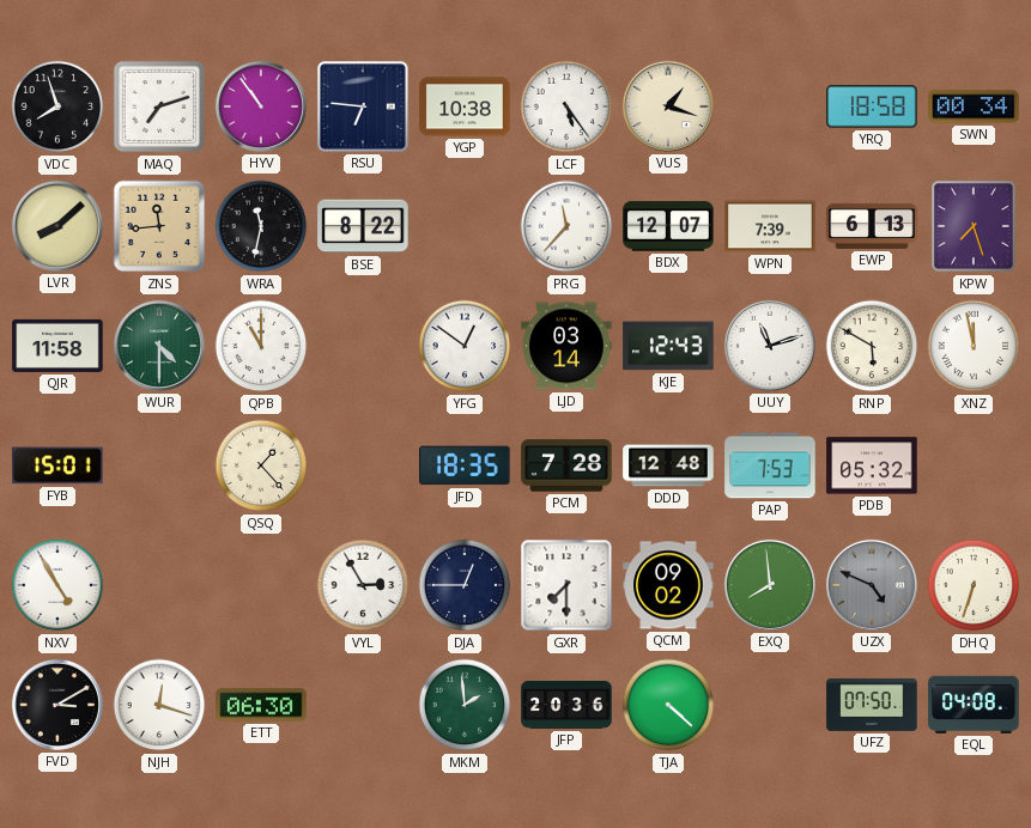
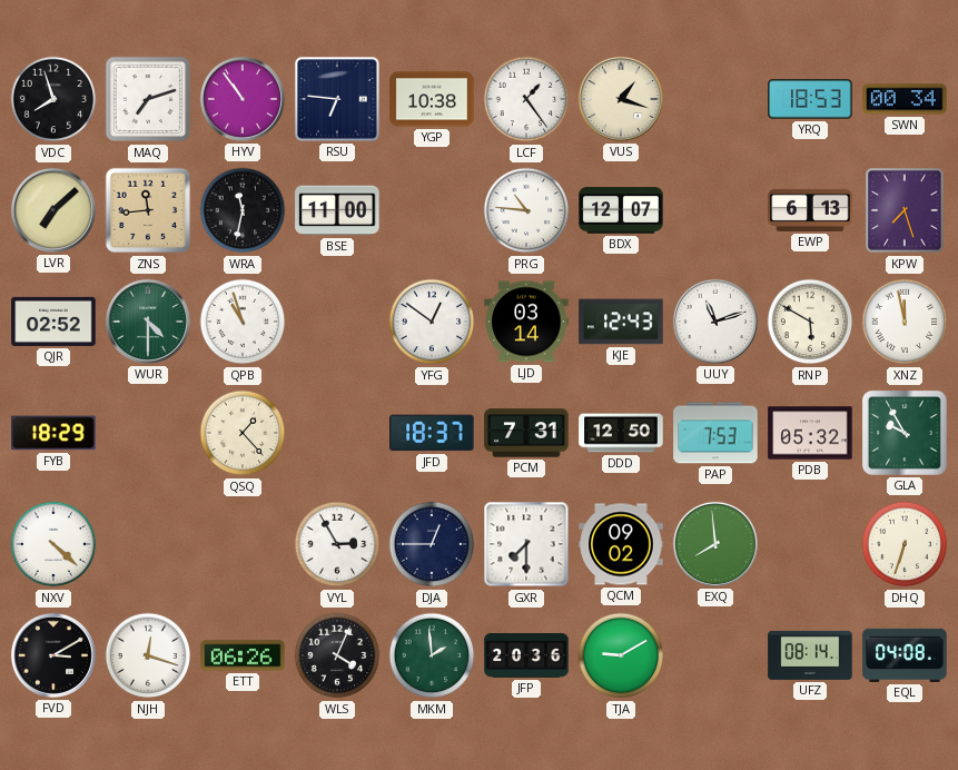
LCF: 5:24 -> 1:24
YRQ: 18:58 -> 18:53
LVR: 8:08 -> 7:08
BSE: 8:22 -> 11:00
PRG: 11:37 -> 10:46
WPN: 7:39 -> none
QJR: 11:58 -> 02:52
QPB: 11:00 -> 10:57
FYB: 15:01 -> 18:29
JFD: 18:35 -> 18:37
PCM: 7:28 -> 7:31
DDD: 12:48 -> 12:50
GLA: none -> 9:55
NXV: 4:55 -> 4:22
UZX: 4:49 -> none
ETT: 06:30 -> 06:26
WLS: none -> 4:04
TJA: 4:22 -> 9:10
UFZ: 07:50 -> 08:14
